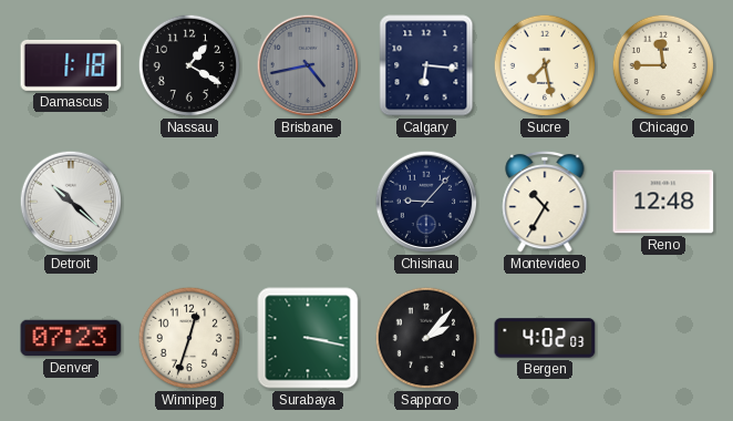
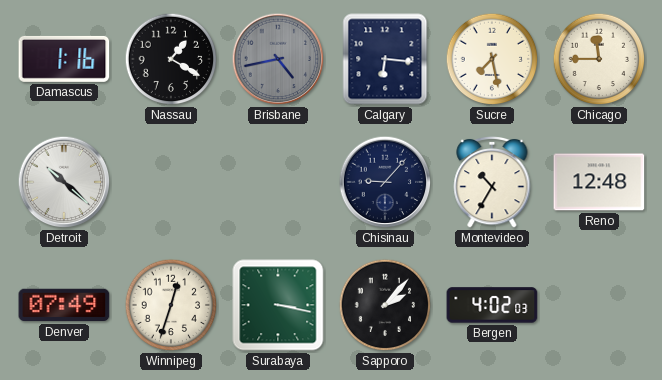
Damascus: 1:18 -> 1:16
Denver: 07:23 -> 07:49
